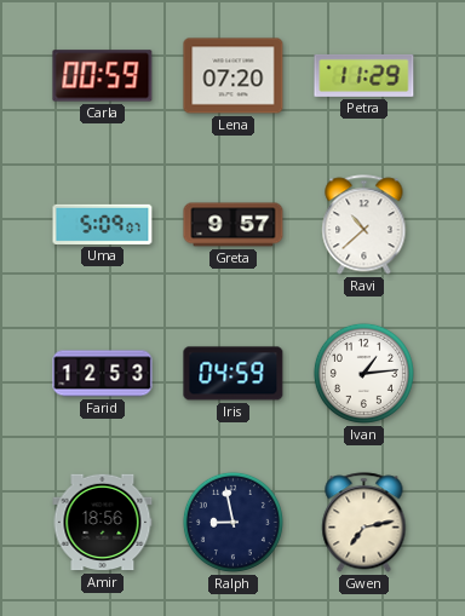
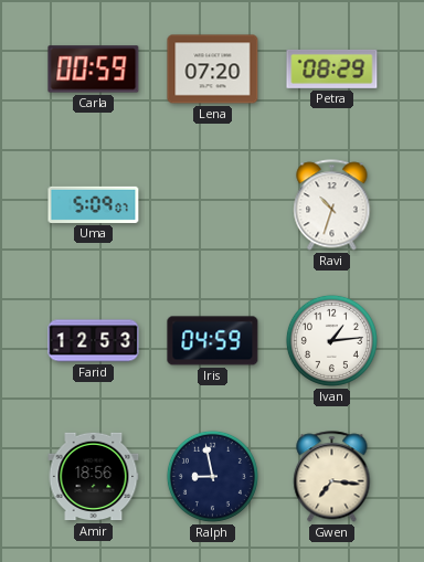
Petra: 11:29 -> 08:29
Greta: 9:57 -> none
Ravi: 10:38 -> 10:33
Gwen: 7:13 -> 7:16
